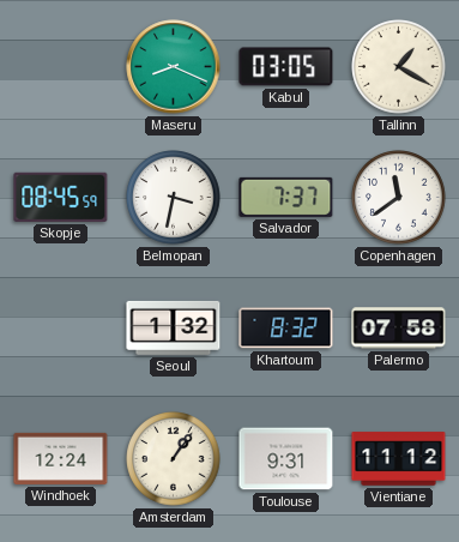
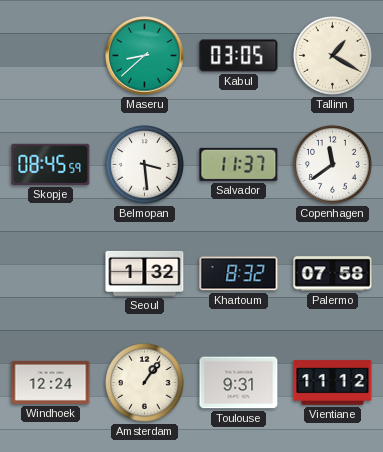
Maseru: 8:19 -> 8:38
Belmopan: 3:32 -> 3:29
Salvador: 7:37 -> 11:37
